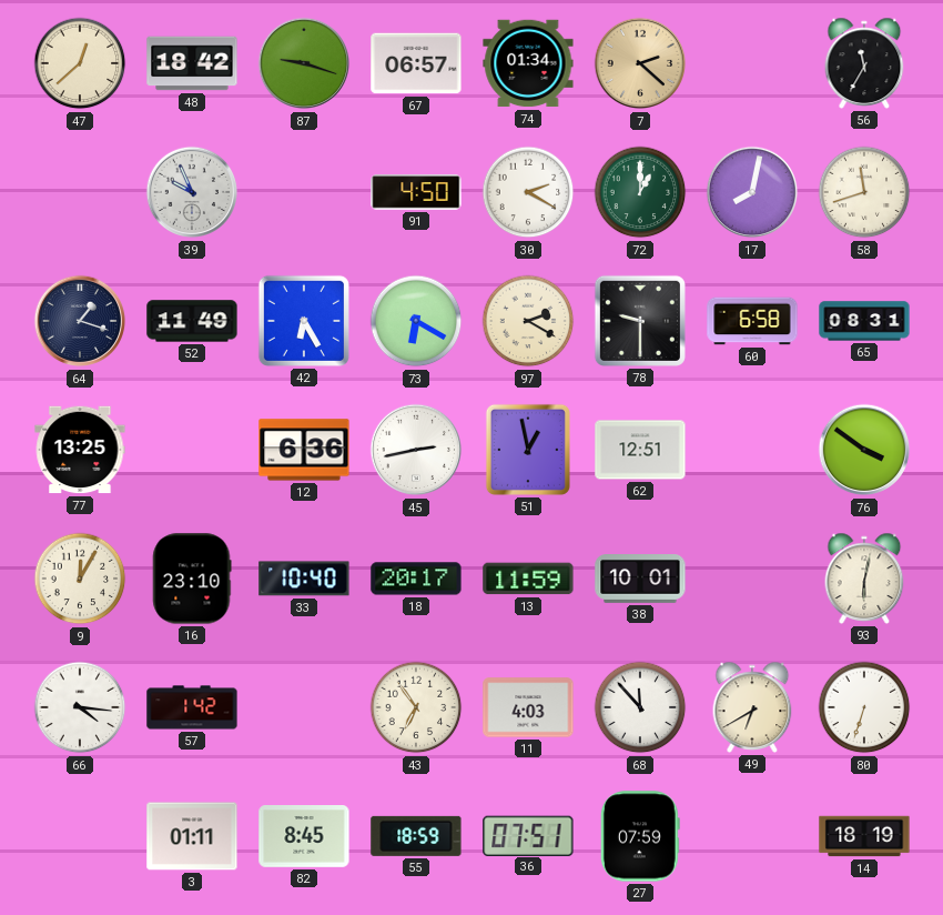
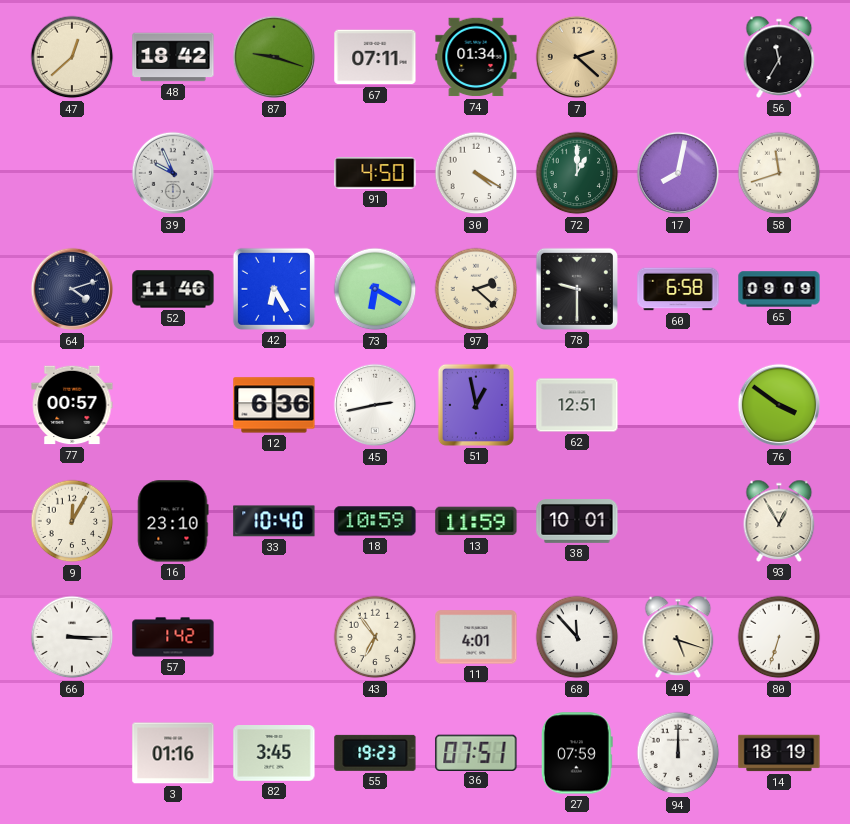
67: 06:57 -> 07:11
30: 2:20 -> 4:20
64: 1:18 -> 4:12
52: 11:49 -> 11:46
97: 2:20 -> 2:22
65: 08:31 -> 09:09
77: 13:25 -> 00:57
18: 20:17 -> 10:59
93: 6:02 -> 12:55
66: 4:16 -> 3:15
11: 4:03 -> 4:01
49: 6:40 -> 5:18
3: 01:11 -> 01:16
82: 8:45 -> 3:45
55: 18:59 -> 19:23
94: none -> 12:00
